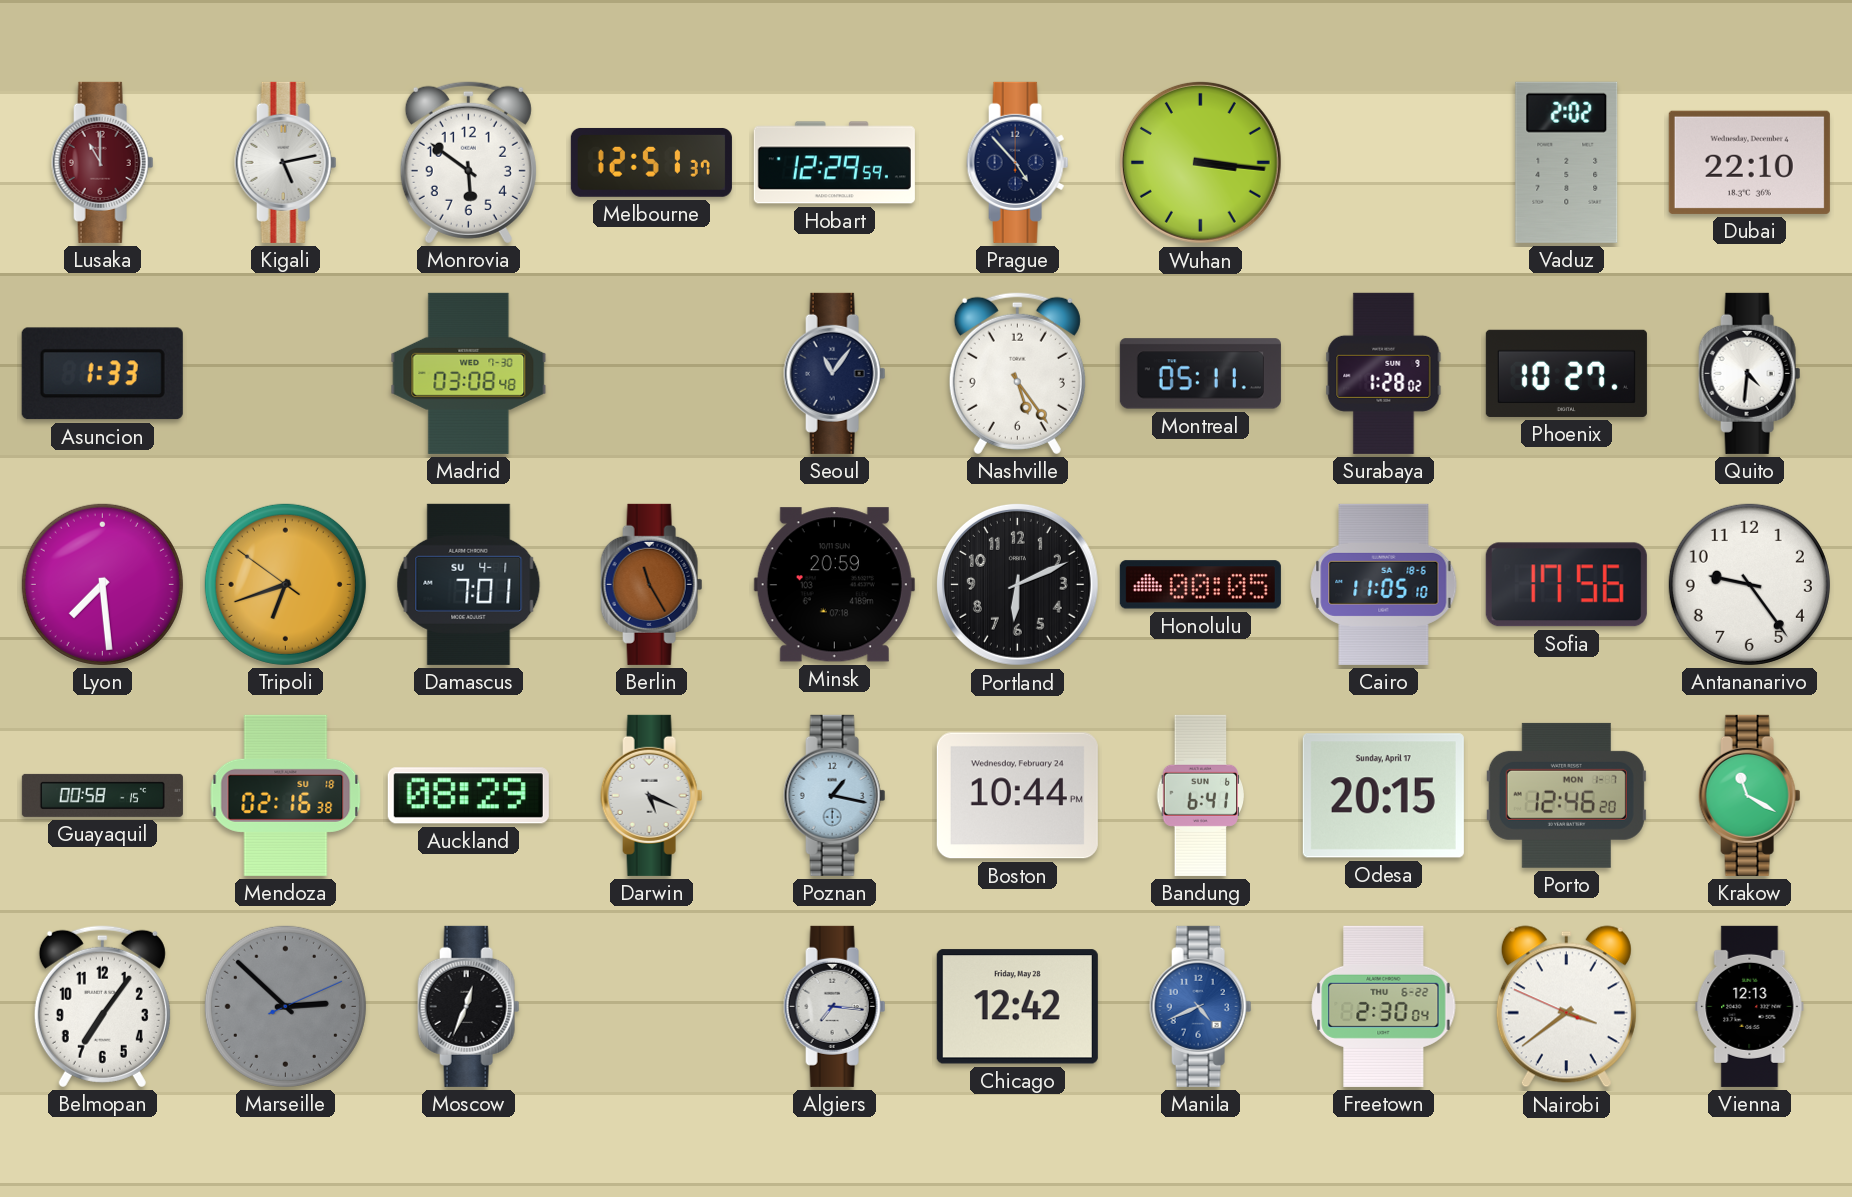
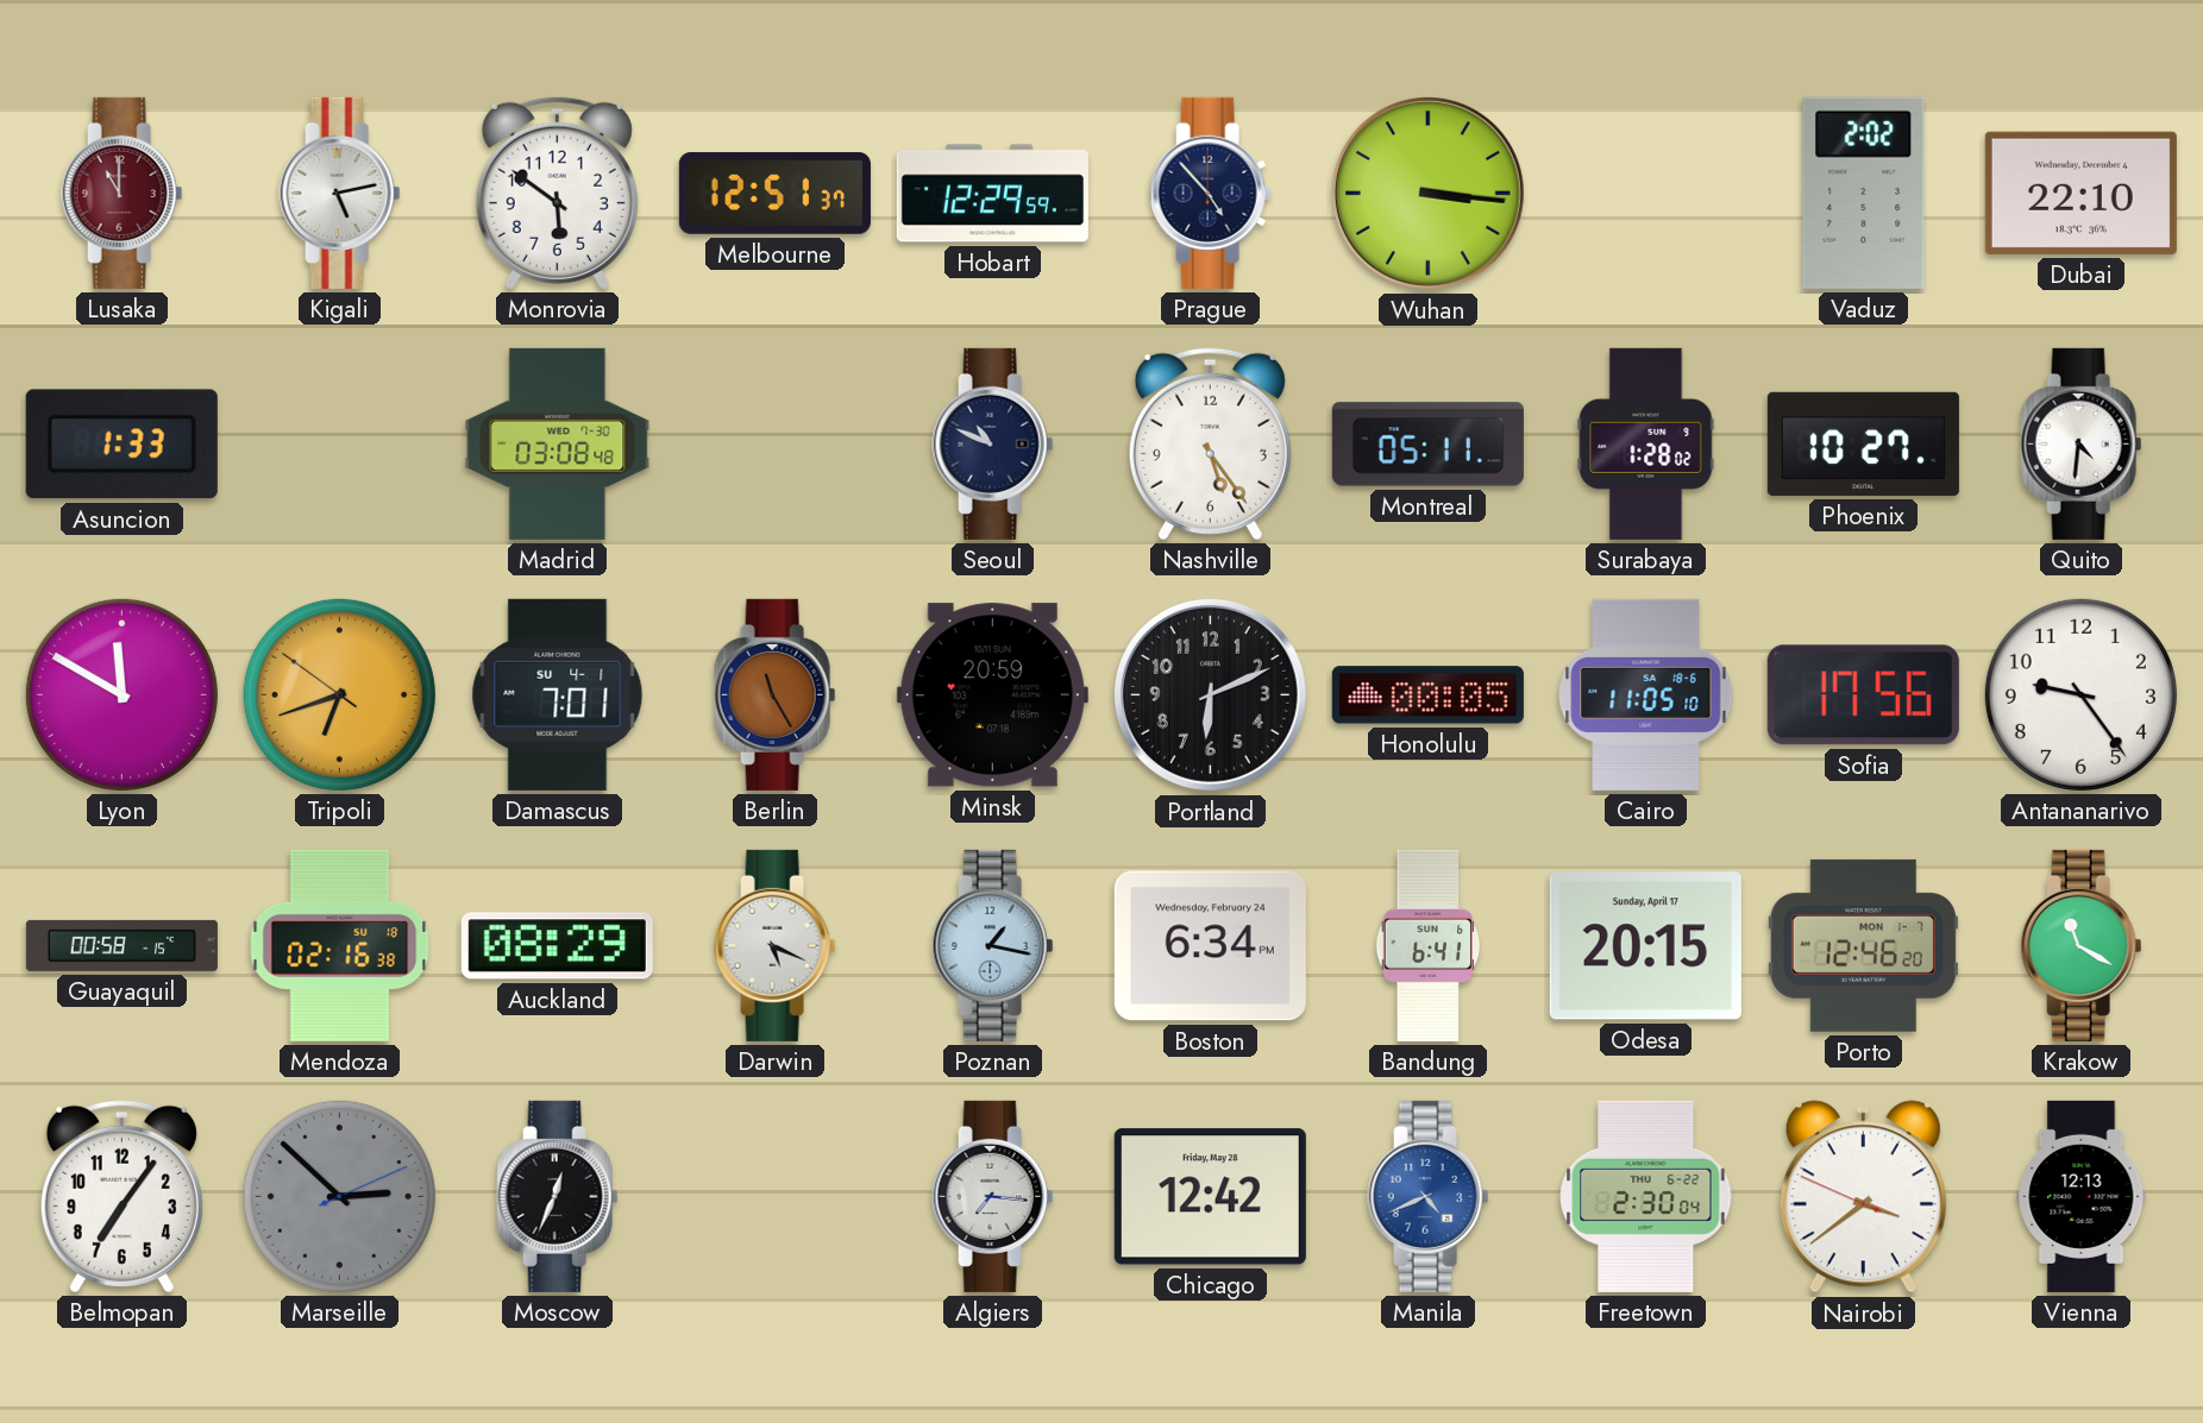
Seoul: 11:06 -> 10:49
Lyon: 7:29 -> 11:50
Boston: 10:44 -> 6:34
